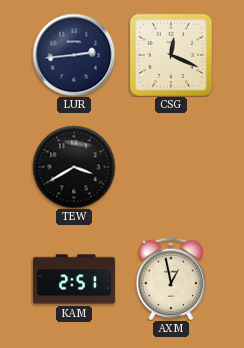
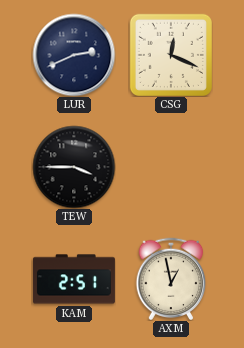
LUR: 2:44 -> 2:41
TEW: 3:40 -> 3:45
